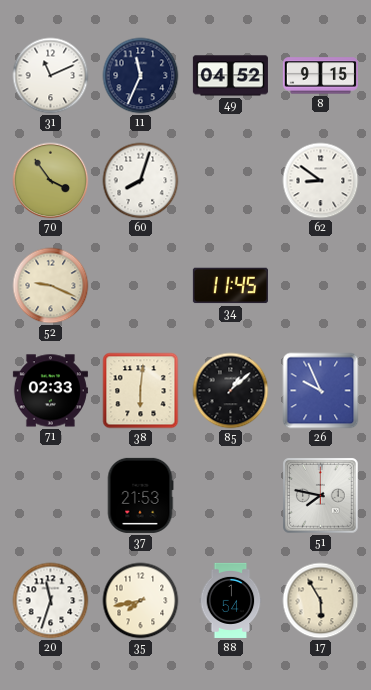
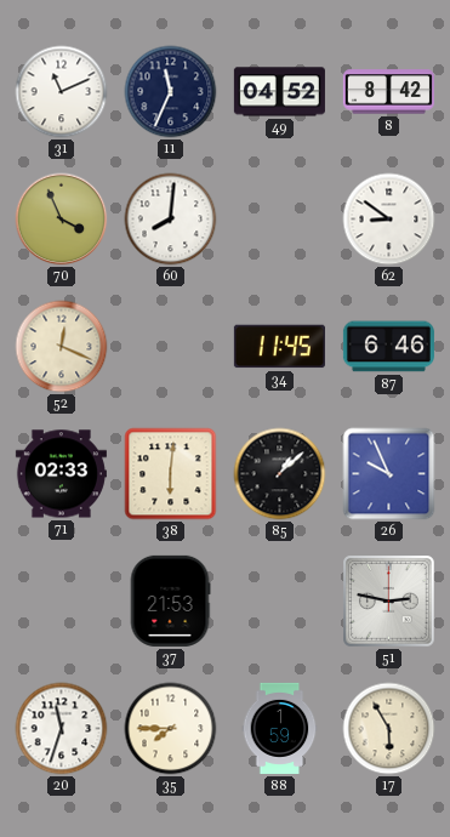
8: 9:15 -> 8:42
70: 3:54 -> 3:56
60: 8:03 -> 8:01
52: 9:19 -> 12:19
87: none -> 6:46
51: 7:47 -> 2:47
35: 7:43 -> 7:45
88: 1:54 -> 1:59
